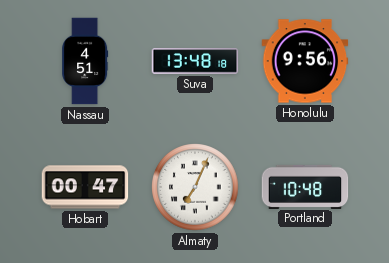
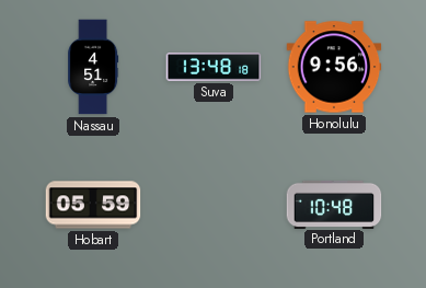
Hobart: 00:47 -> 05:59
Almaty: 7:04 -> none
